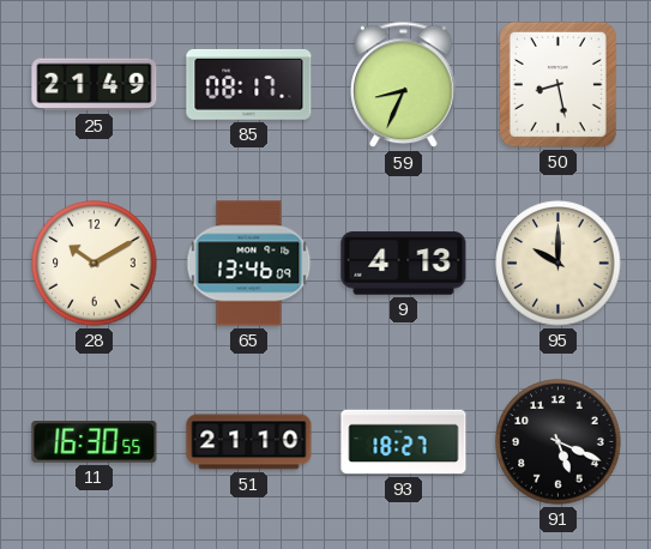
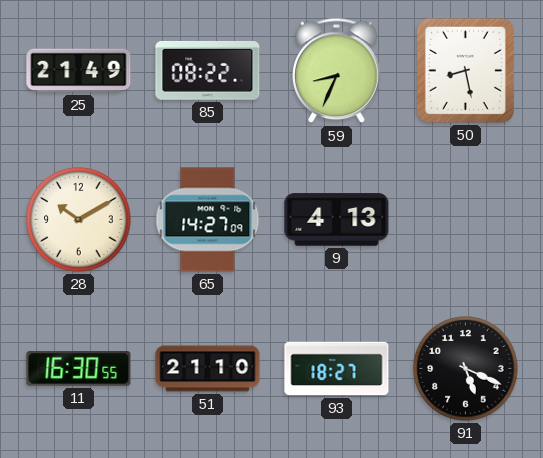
85: 08:17 -> 08:22
65: 13:46 -> 14:27
95: 10:00 -> none
